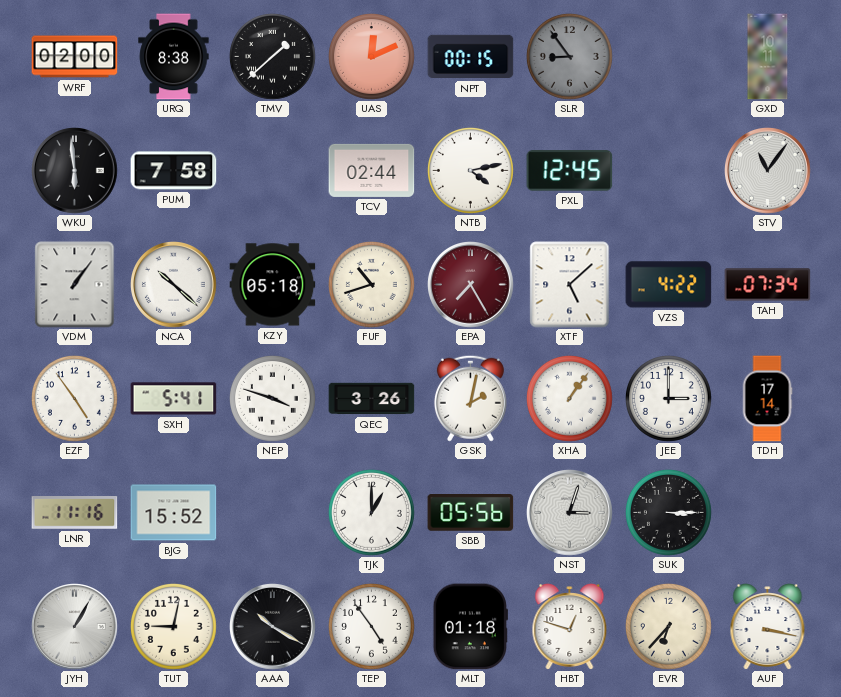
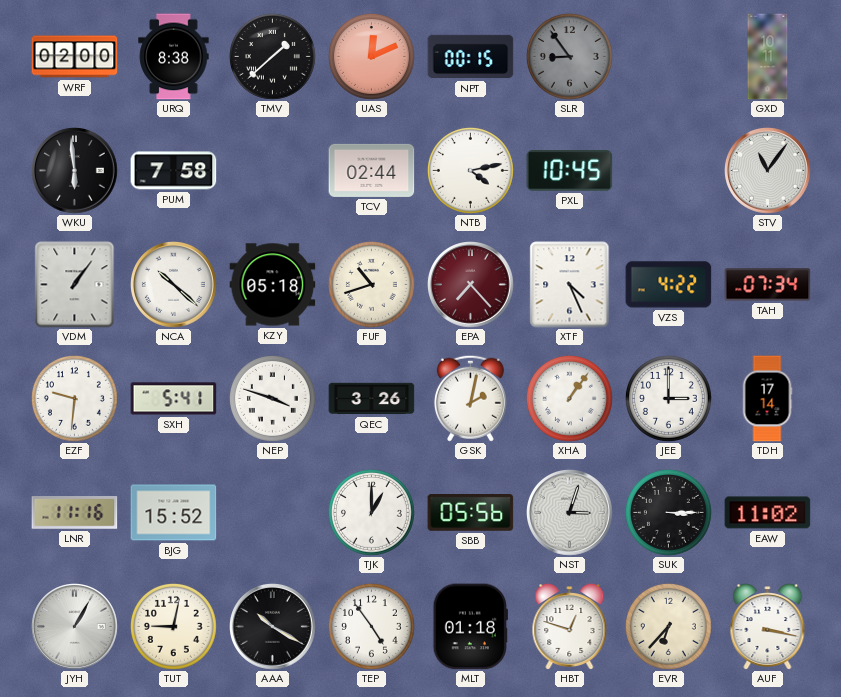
PXL: 12:45 -> 10:45
EPA: 7:25 -> 7:23
XTF: 5:08 -> 4:26
EZF: 4:54 -> 9:31
EAW: none -> 11:02
